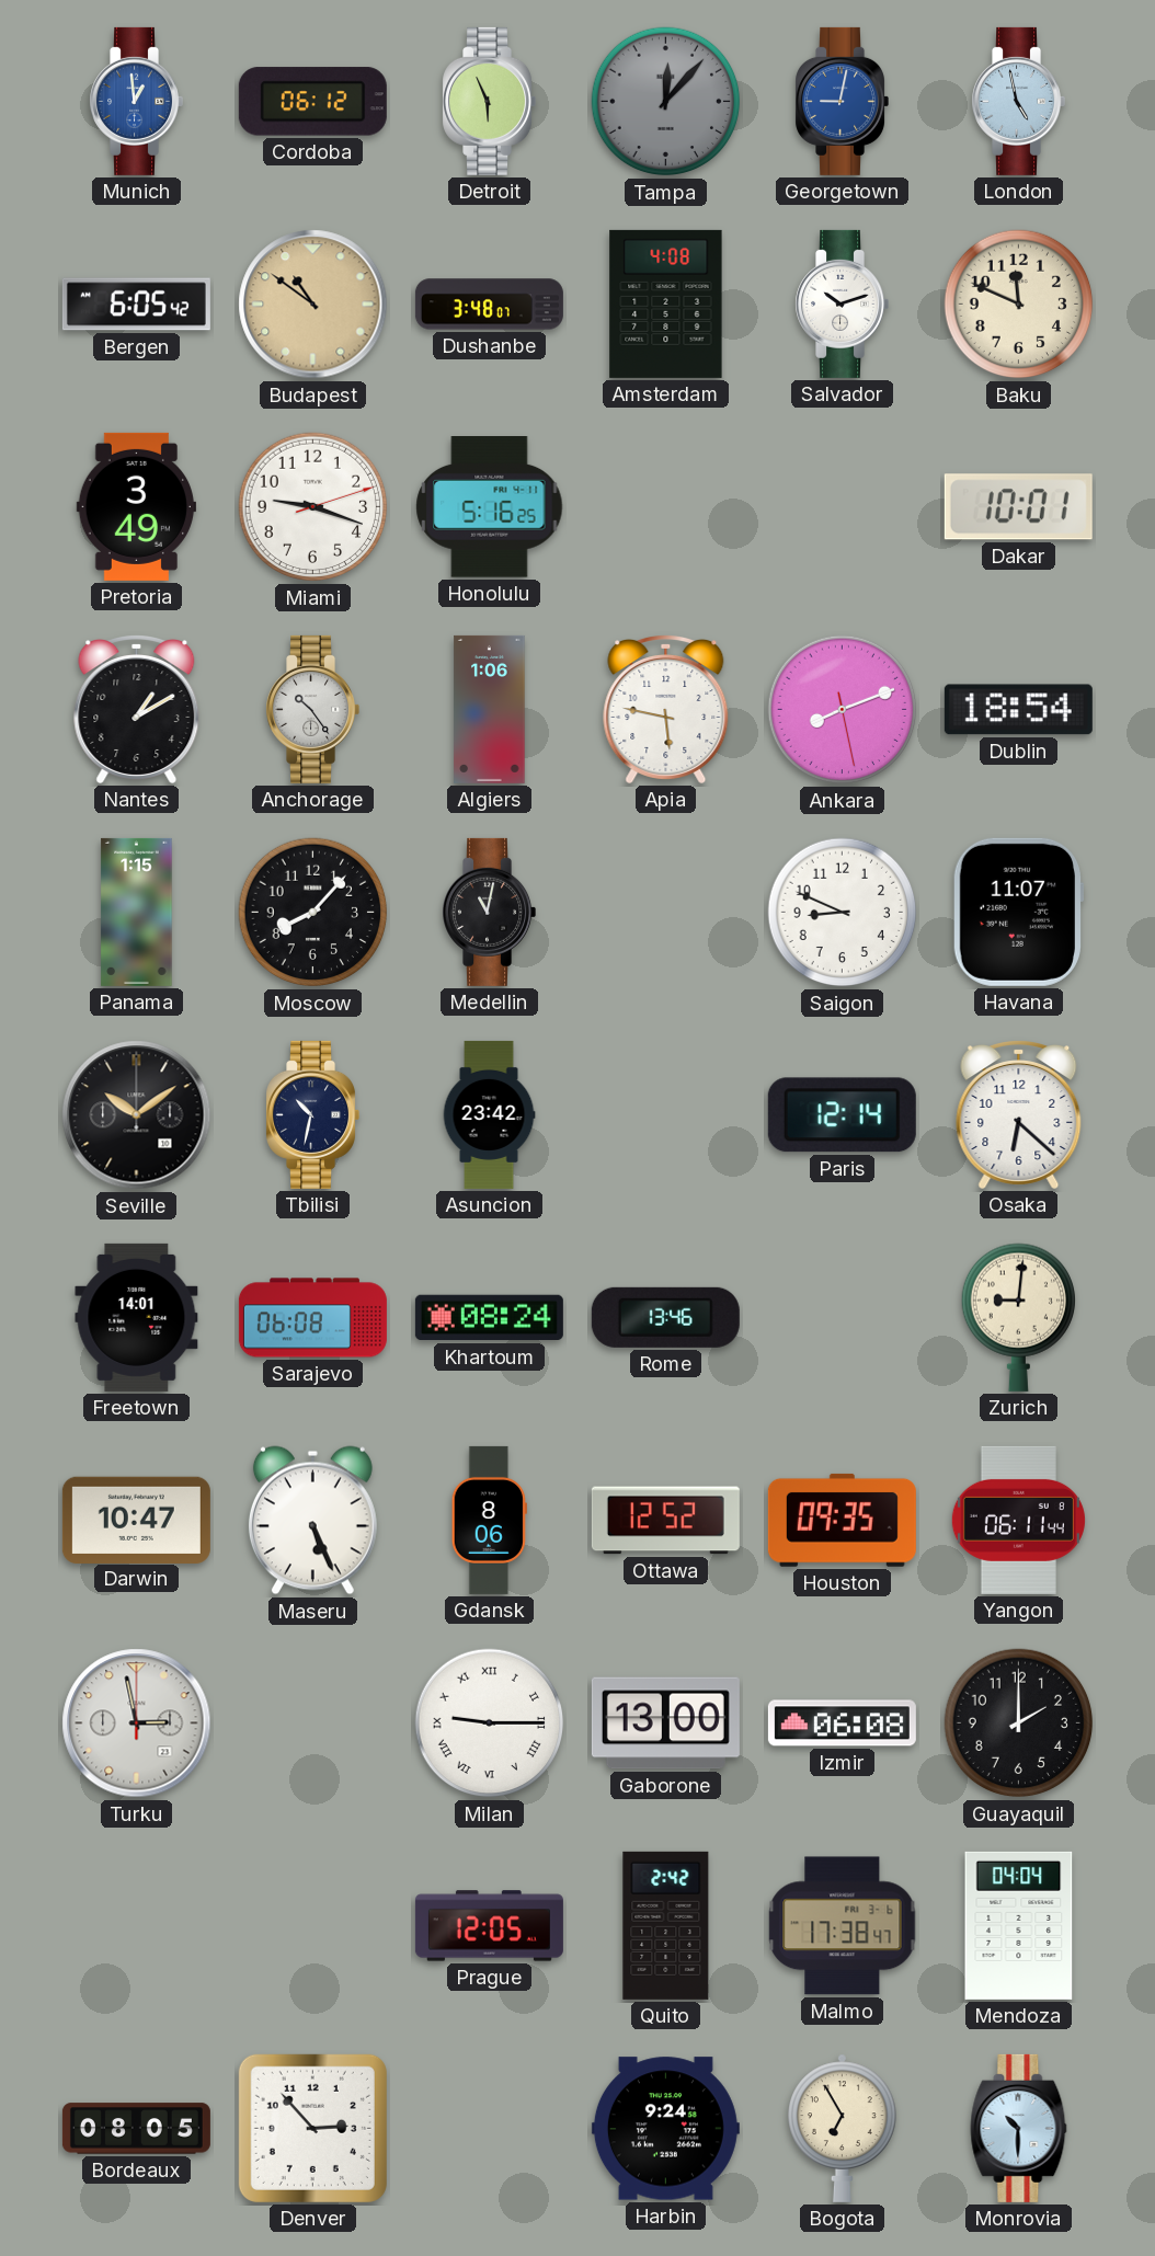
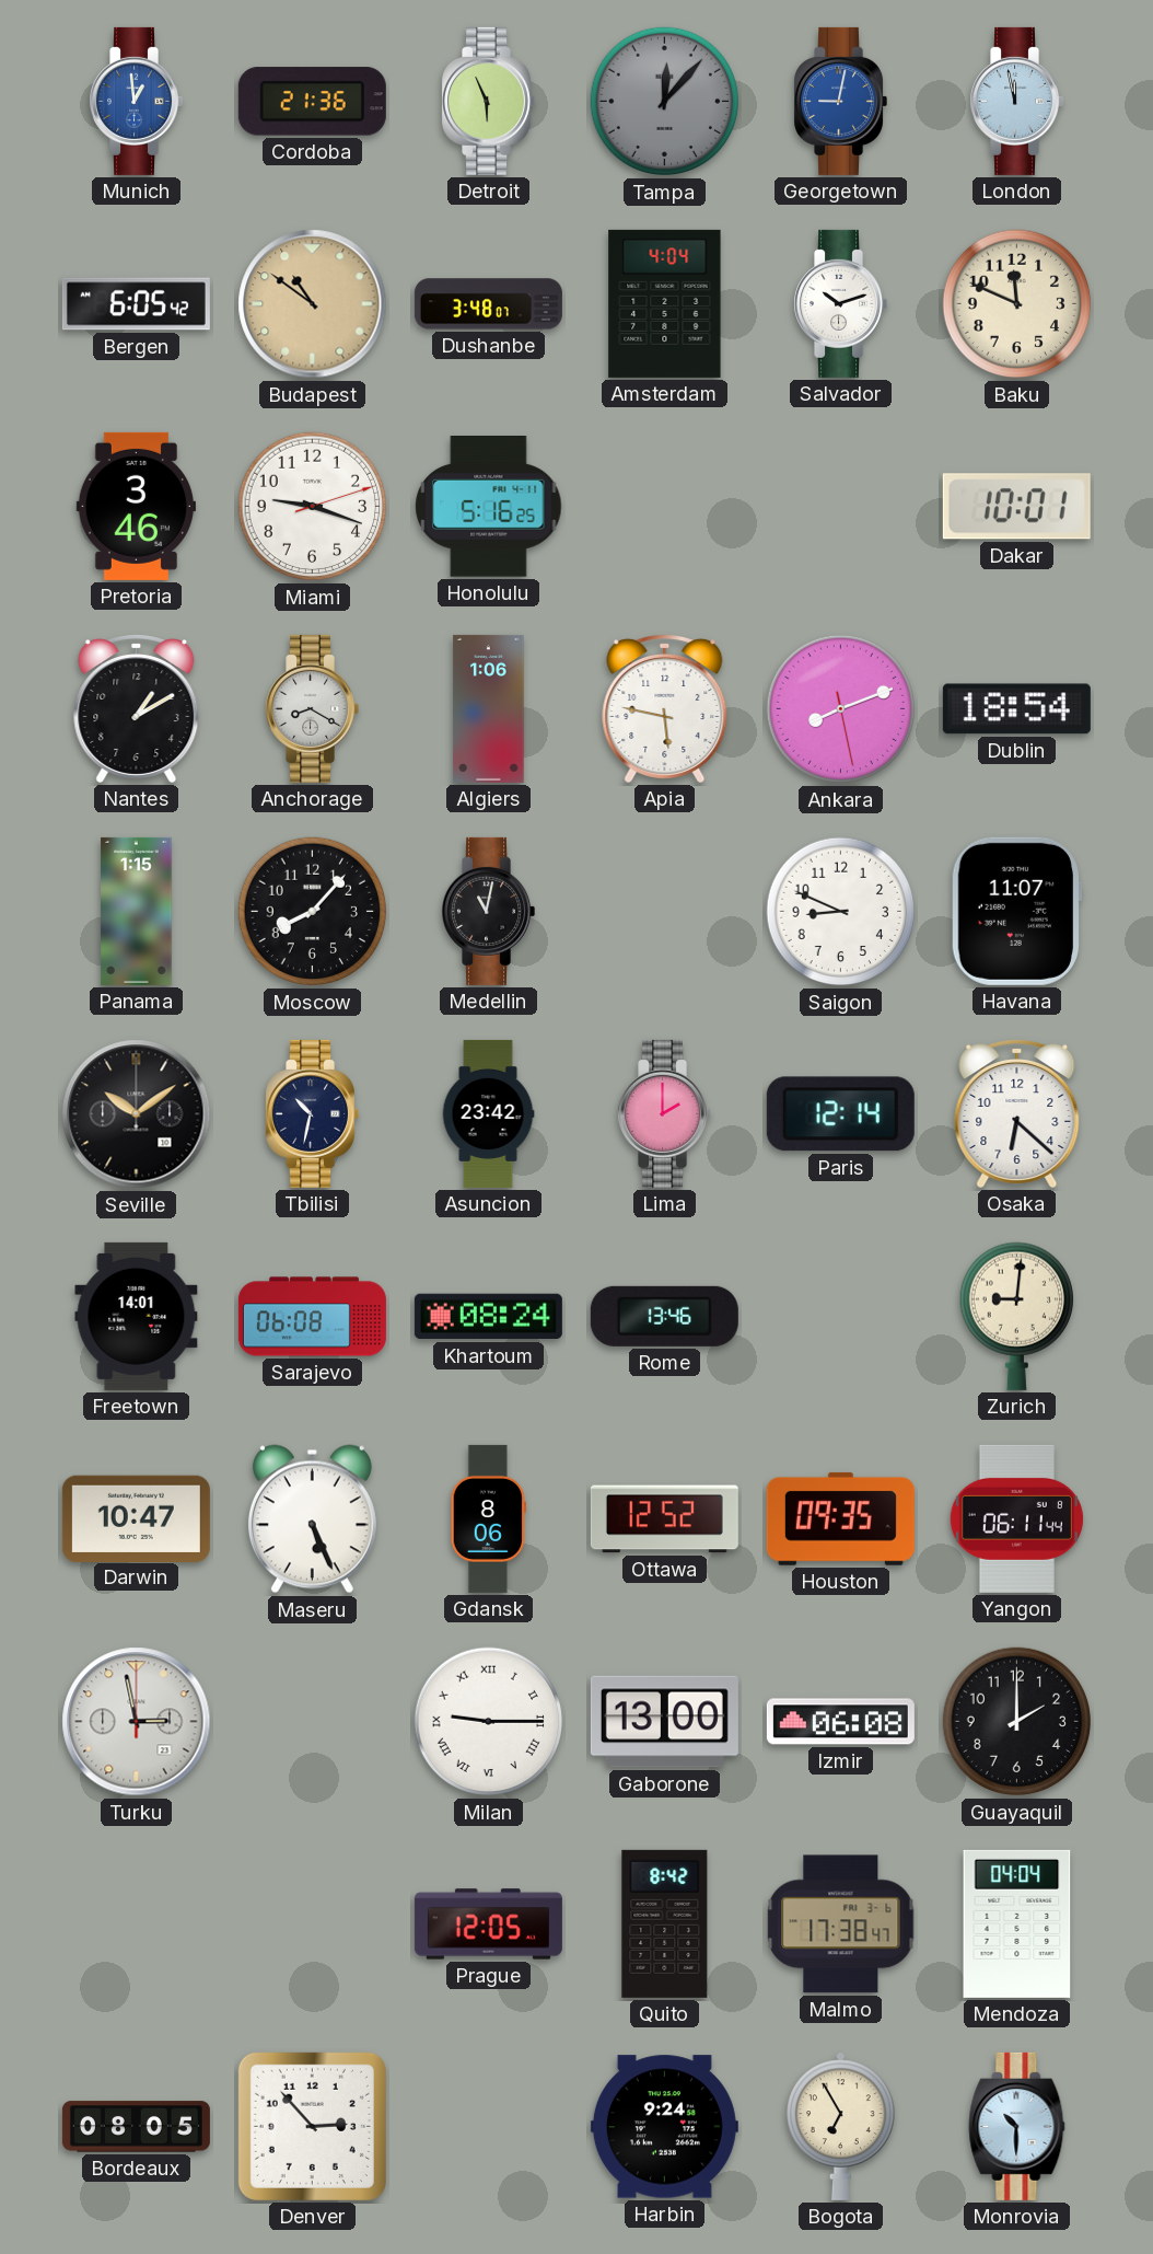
Cordoba: 06:12 -> 21:36
London: 4:58 -> 11:58
Amsterdam: 4:08 -> 4:04
Pretoria: 3:49 -> 3:46
Anchorage: 10:24 -> 8:20
Lima: none -> 2:00
Quito: 2:42 -> 8:42
